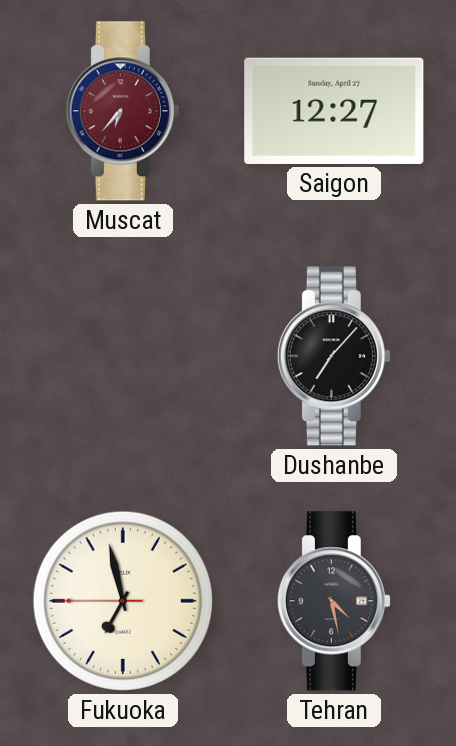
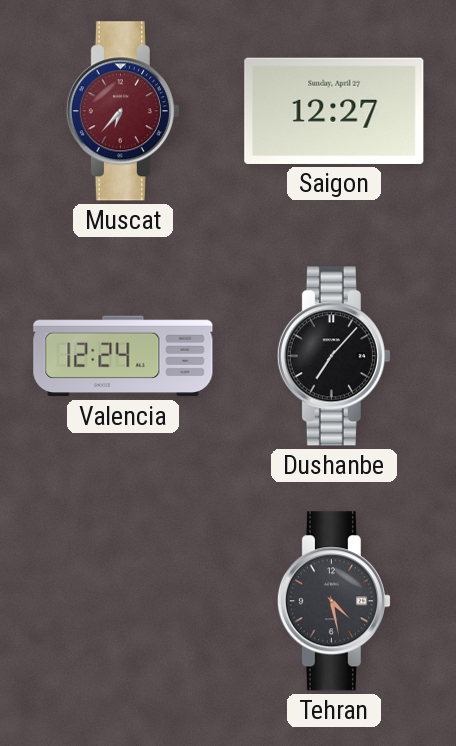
Valencia: none -> 12:24
Fukuoka: 6:57 -> none
